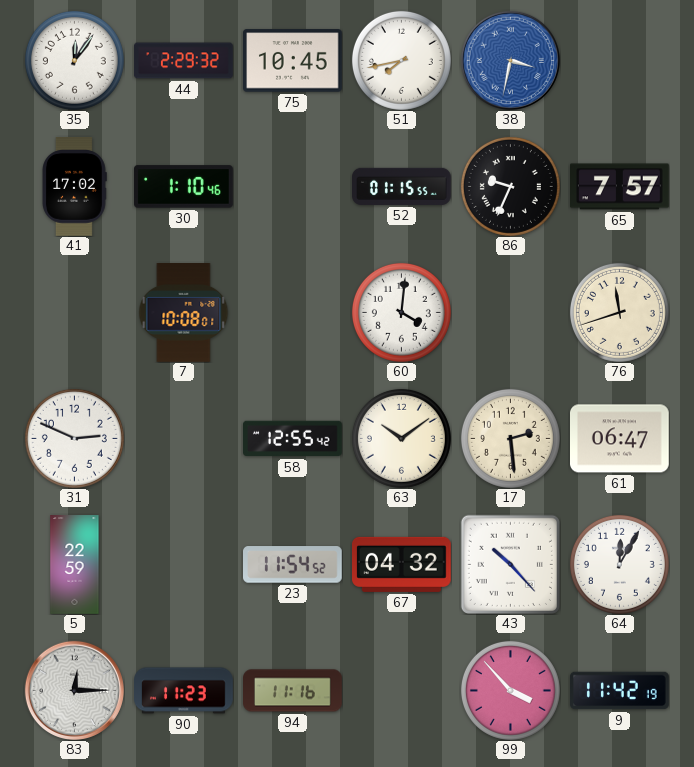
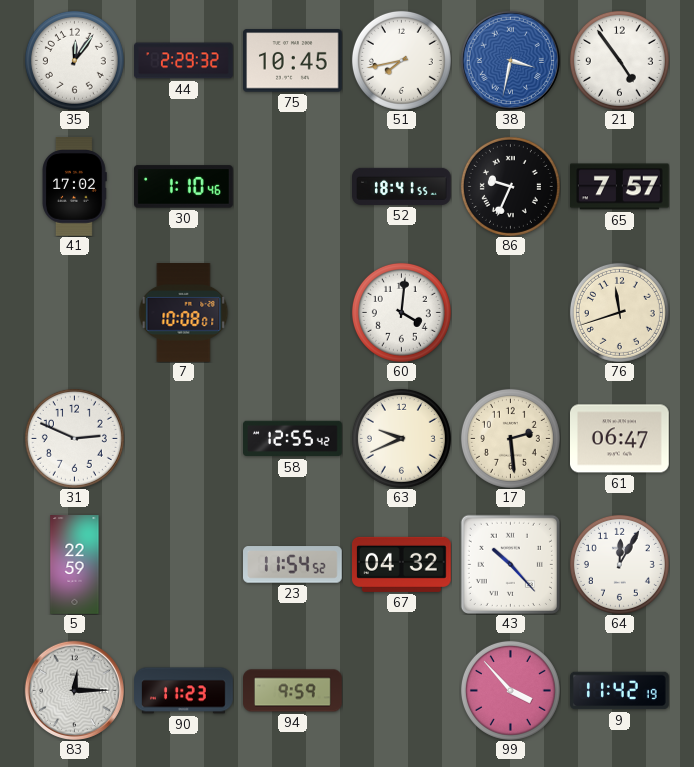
21: none -> 4:54
52: 01:15 -> 18:41
63: 10:09 -> 9:41
94: 11:16 -> 9:59
